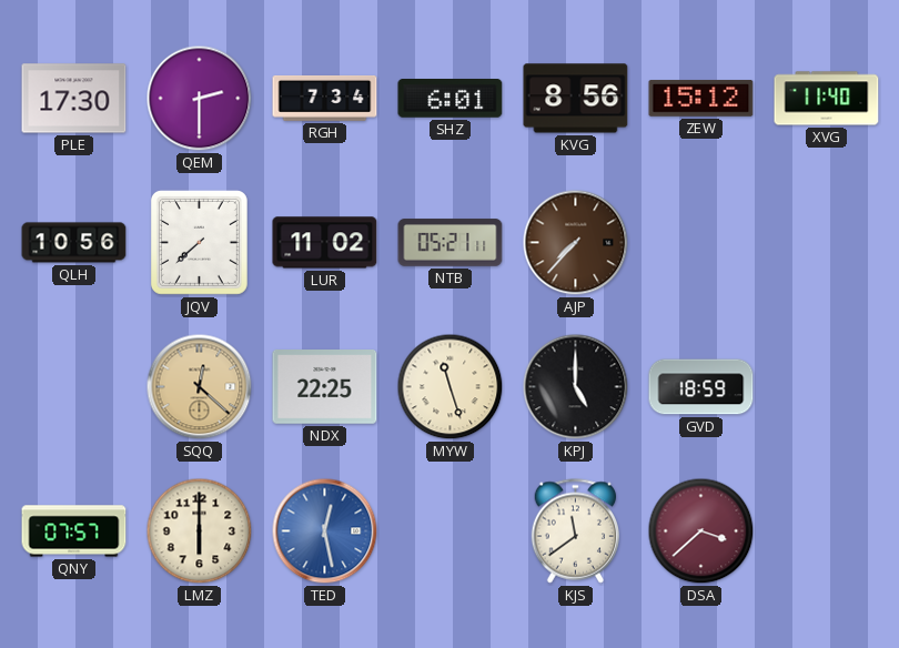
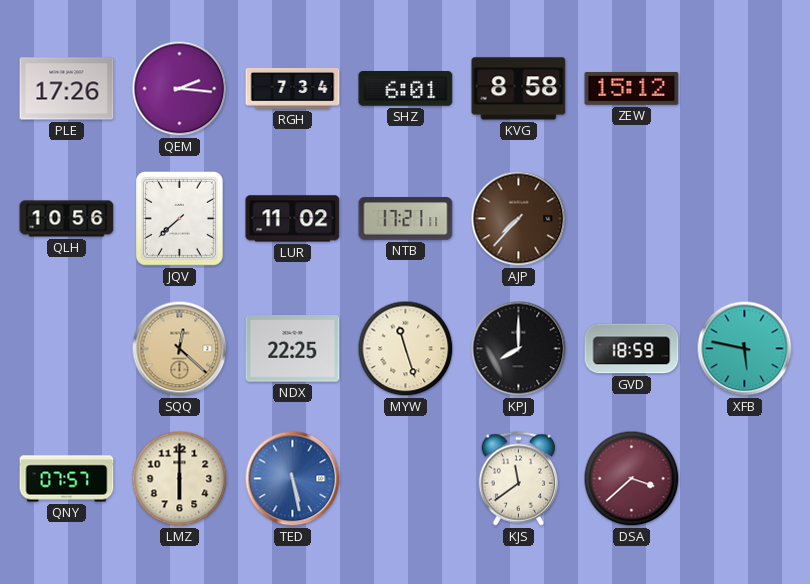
PLE: 17:30 -> 17:26
QEM: 2:30 -> 2:16
KVG: 8:56 -> 8:58
XVG: 11:40 -> none
NTB: 05:21 -> 17:21
KPJ: 5:00 -> 8:00
XFB: none -> 5:47
TED: 12:28 -> 5:28
